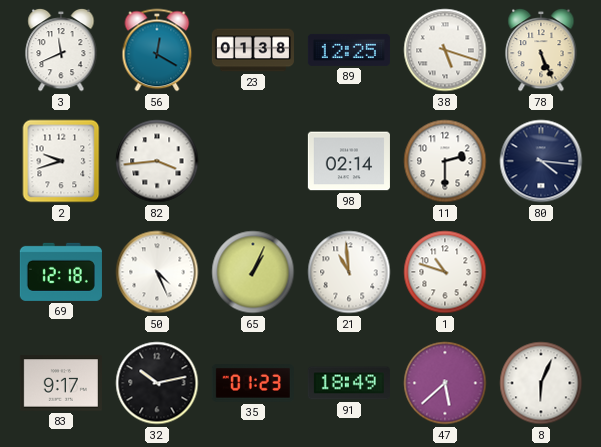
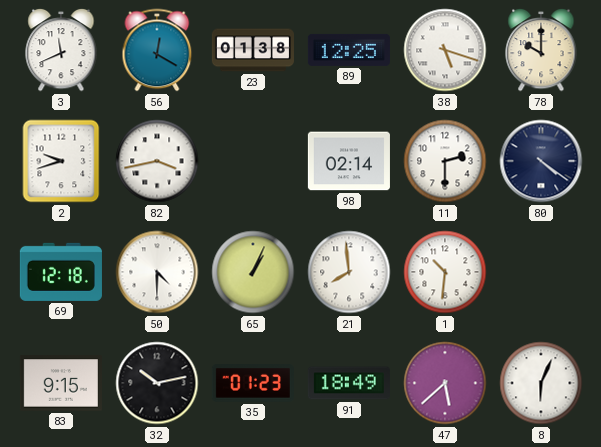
78: 5:26 -> 10:00
82: 3:44 -> 3:43
80: 4:16 -> 4:21
50: 4:26 -> 4:30
21: 10:59 -> 7:59
1: 10:48 -> 10:31
83: 9:17 -> 9:15
